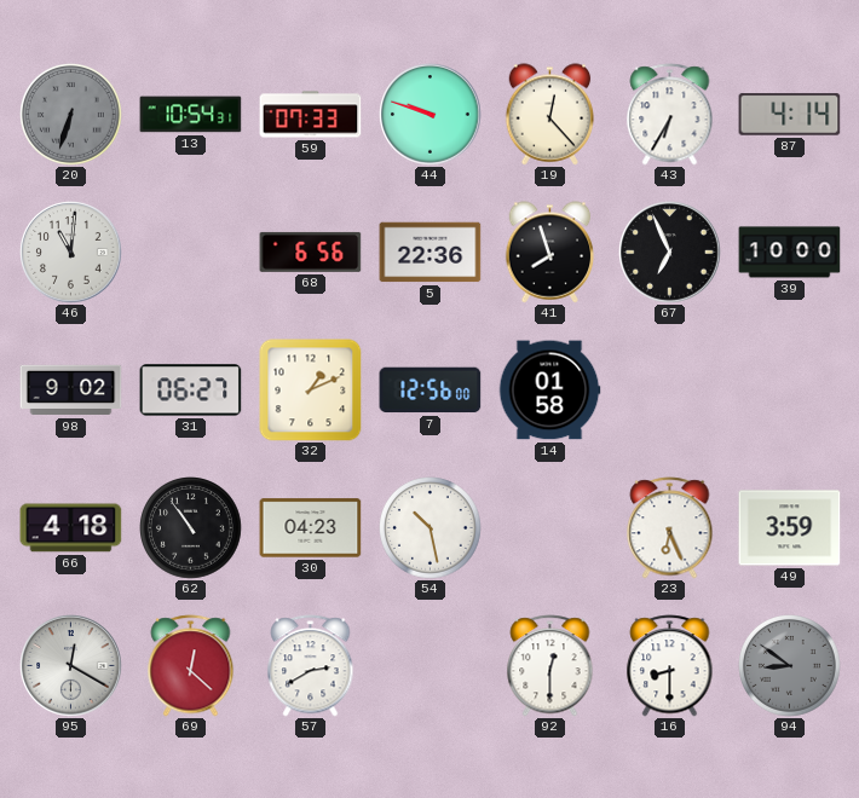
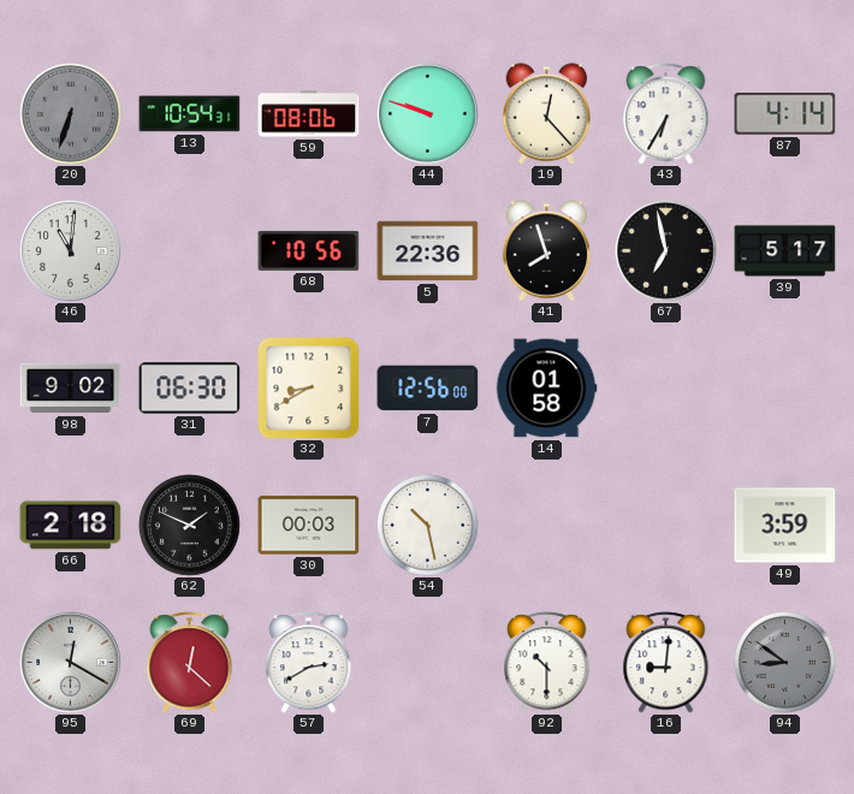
59: 07:33 -> 08:06
68: 6:56 -> 10:56
67: 6:56 -> 6:58
39: 10:00 -> 5:17
31: 06:27 -> 06:30
32: 1:11 -> 8:40
66: 4:18 -> 2:18
62: 10:54 -> 1:49
30: 04:23 -> 00:03
23: 6:26 -> none
92: 12:30 -> 10:30
16: 8:30 -> 9:01
